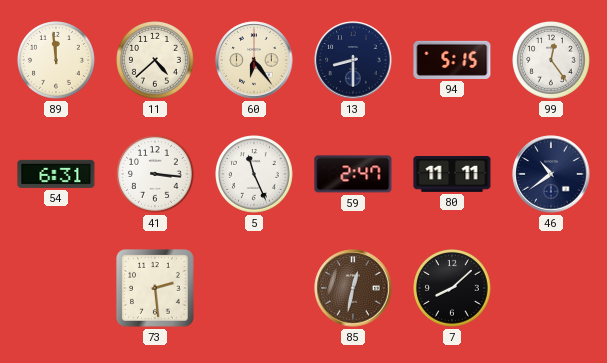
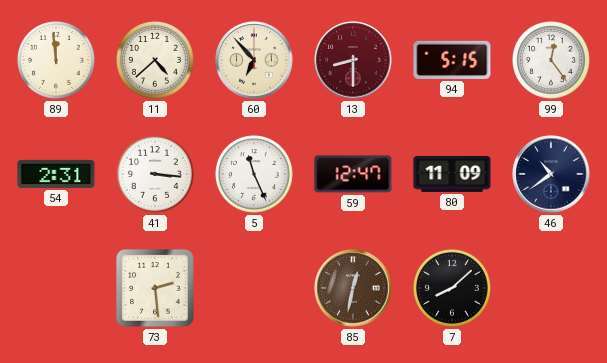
60: 6:24 -> 6:53
13 dial: navy -> burgundy
54: 6:31 -> 2:31
59: 2:47 -> 12:47
80: 11:11 -> 11:09
